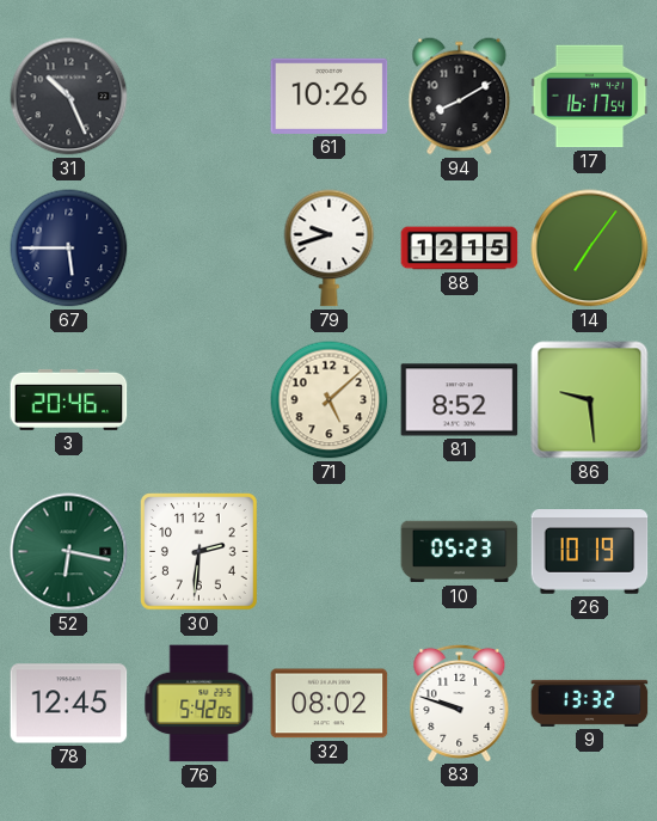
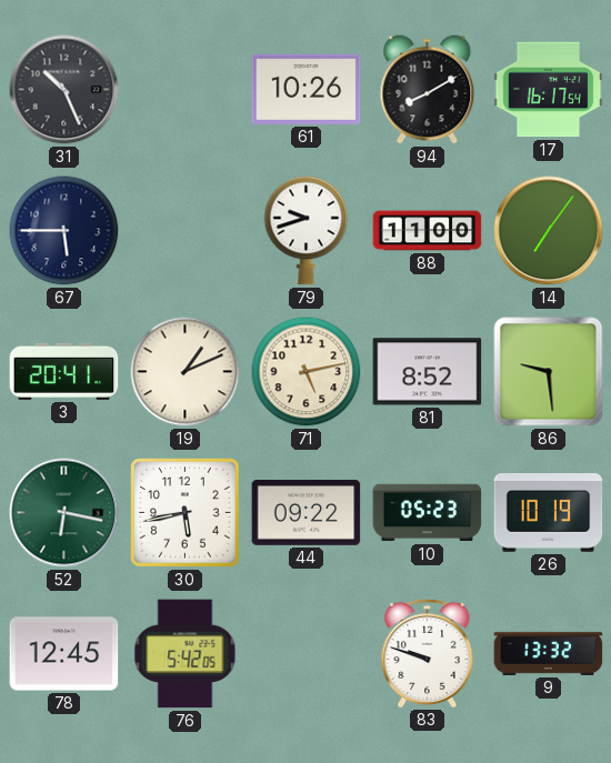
88: 12:15 -> 11:00
3: 20:46 -> 20:41
19: none -> 1:11
71: 5:08 -> 5:13
30: 2:31 -> 5:43
44: none -> 09:22
32: 08:02 -> none
